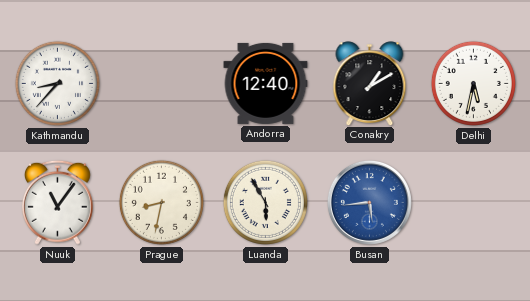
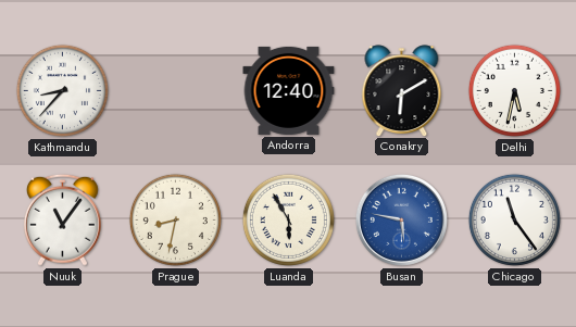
Conakry: 1:10 -> 6:10
Busan: 5:44 -> 5:47
Chicago: none -> 11:24
